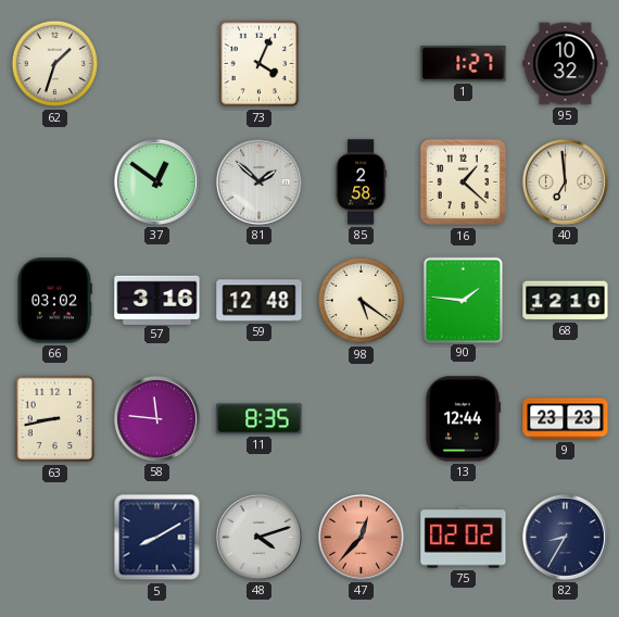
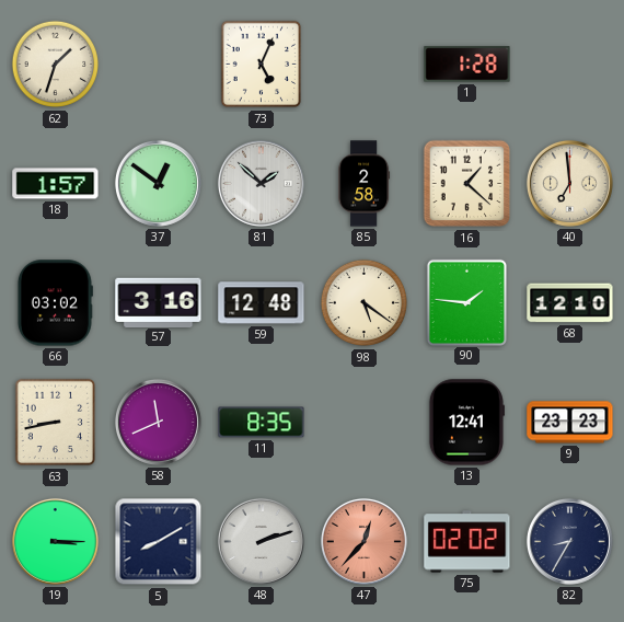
73: 4:04 -> 5:04
1: 1:27 -> 1:28
95: 10:32 -> none
18: none -> 1:57
58: 11:46 -> 11:41
13: 12:44 -> 12:41
19: none -> 3:15
48: 4:12 -> 2:12
